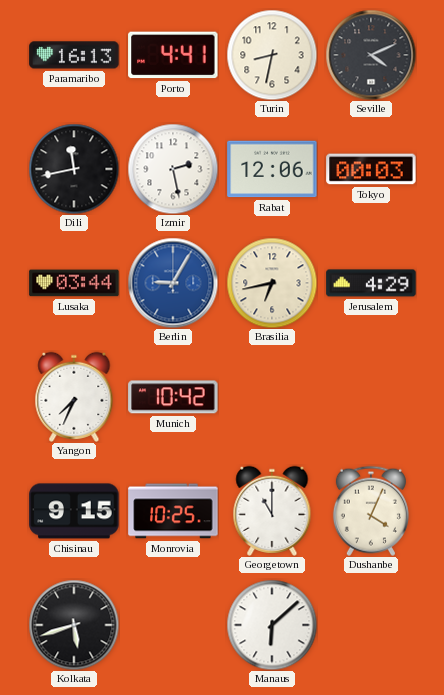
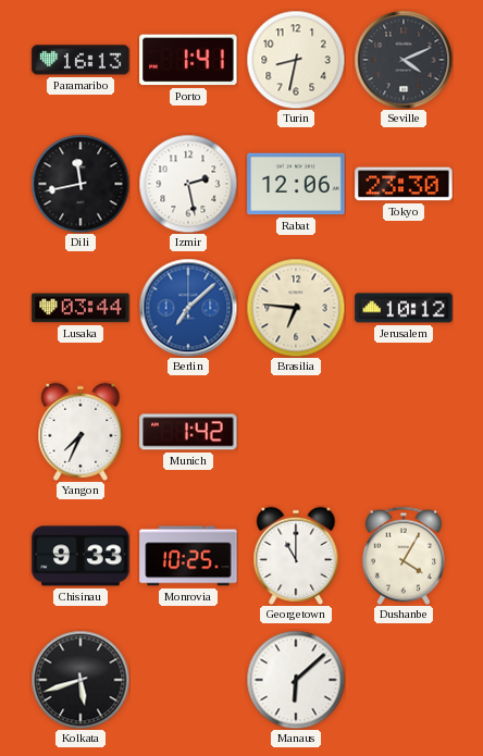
Porto: 4:41 -> 1:41
Tokyo: 00:03 -> 23:30
Berlin: 9:05 -> 7:08
Brasilia: 6:43 -> 6:46
Jerusalem: 4:29 -> 10:12
Munich: 10:42 -> 1:42
Chisinau: 9:15 -> 9:33
Dushanbe: 4:04 -> 4:05
